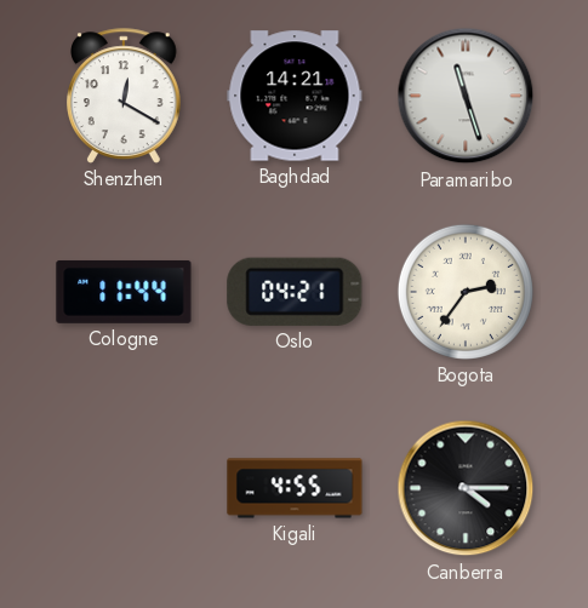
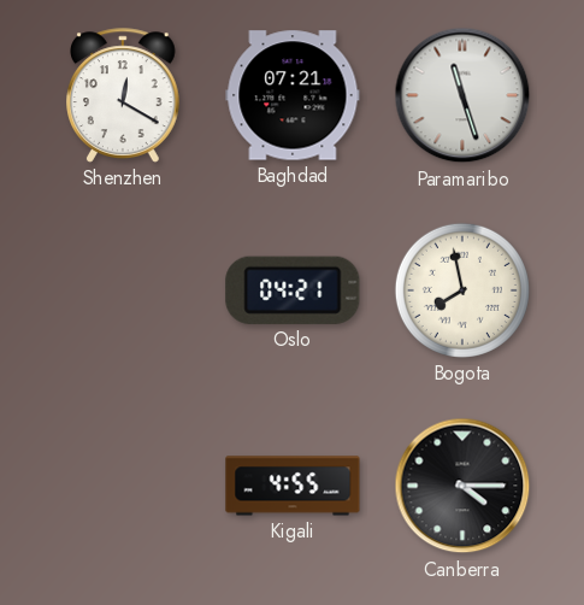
Baghdad: 14:21 -> 07:21
Cologne: 11:44 -> none
Bogota: 2:36 -> 7:58
